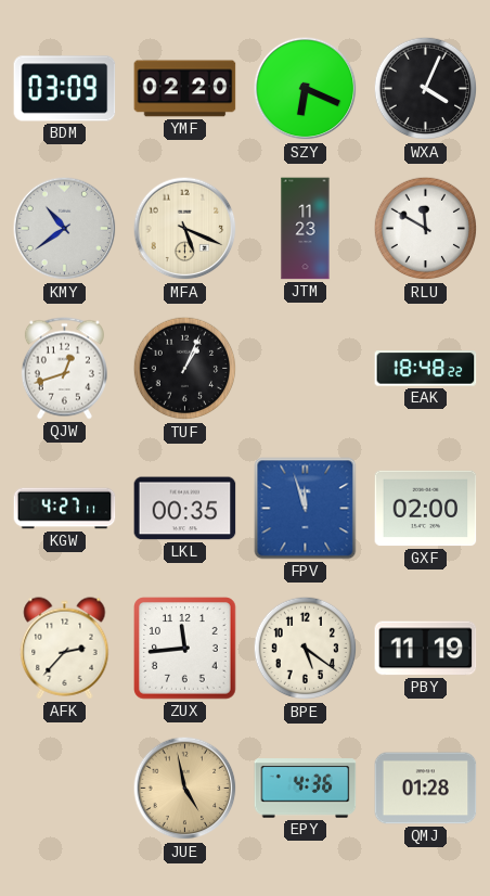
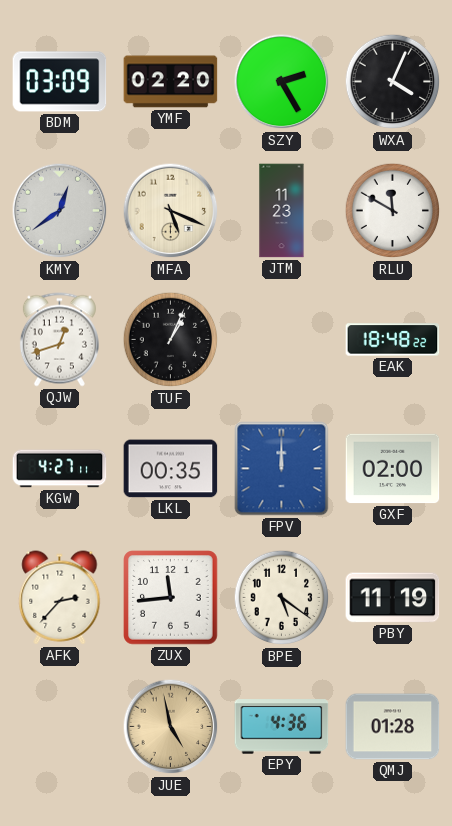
SZY: 6:19 -> 2:25
KMY: 10:39 -> 12:39
FPV: 11:57 -> 12:00
